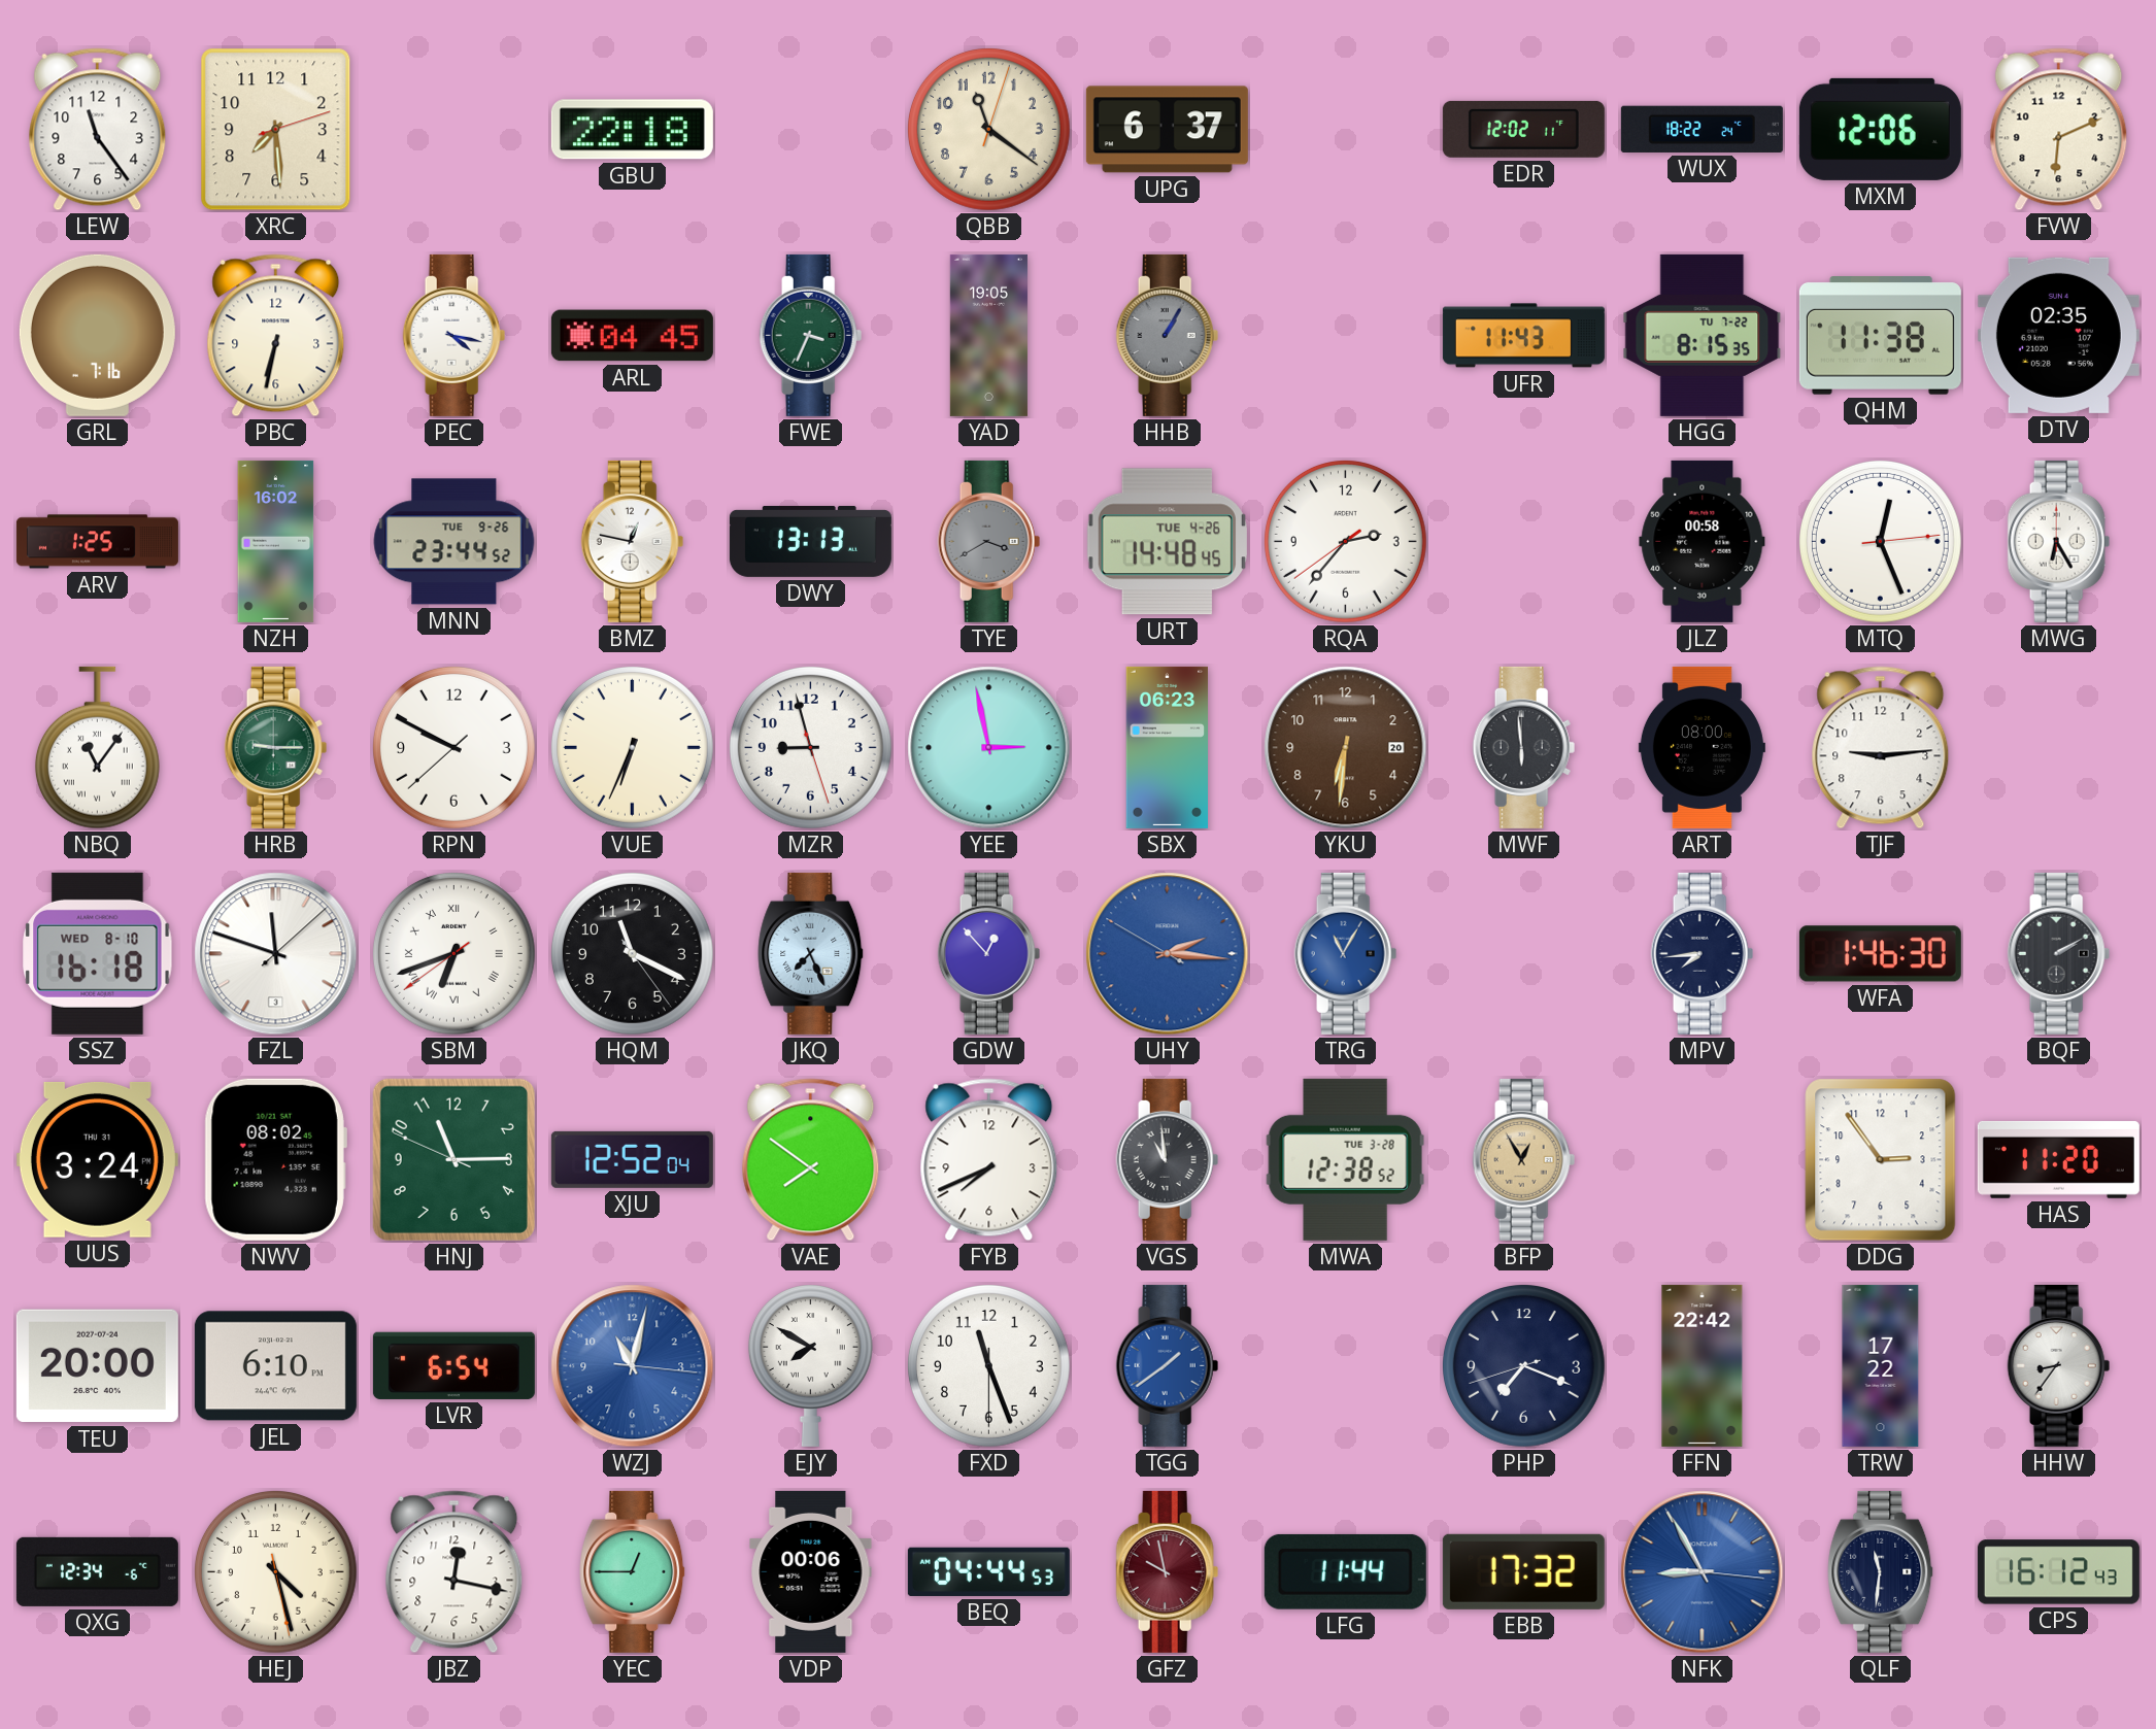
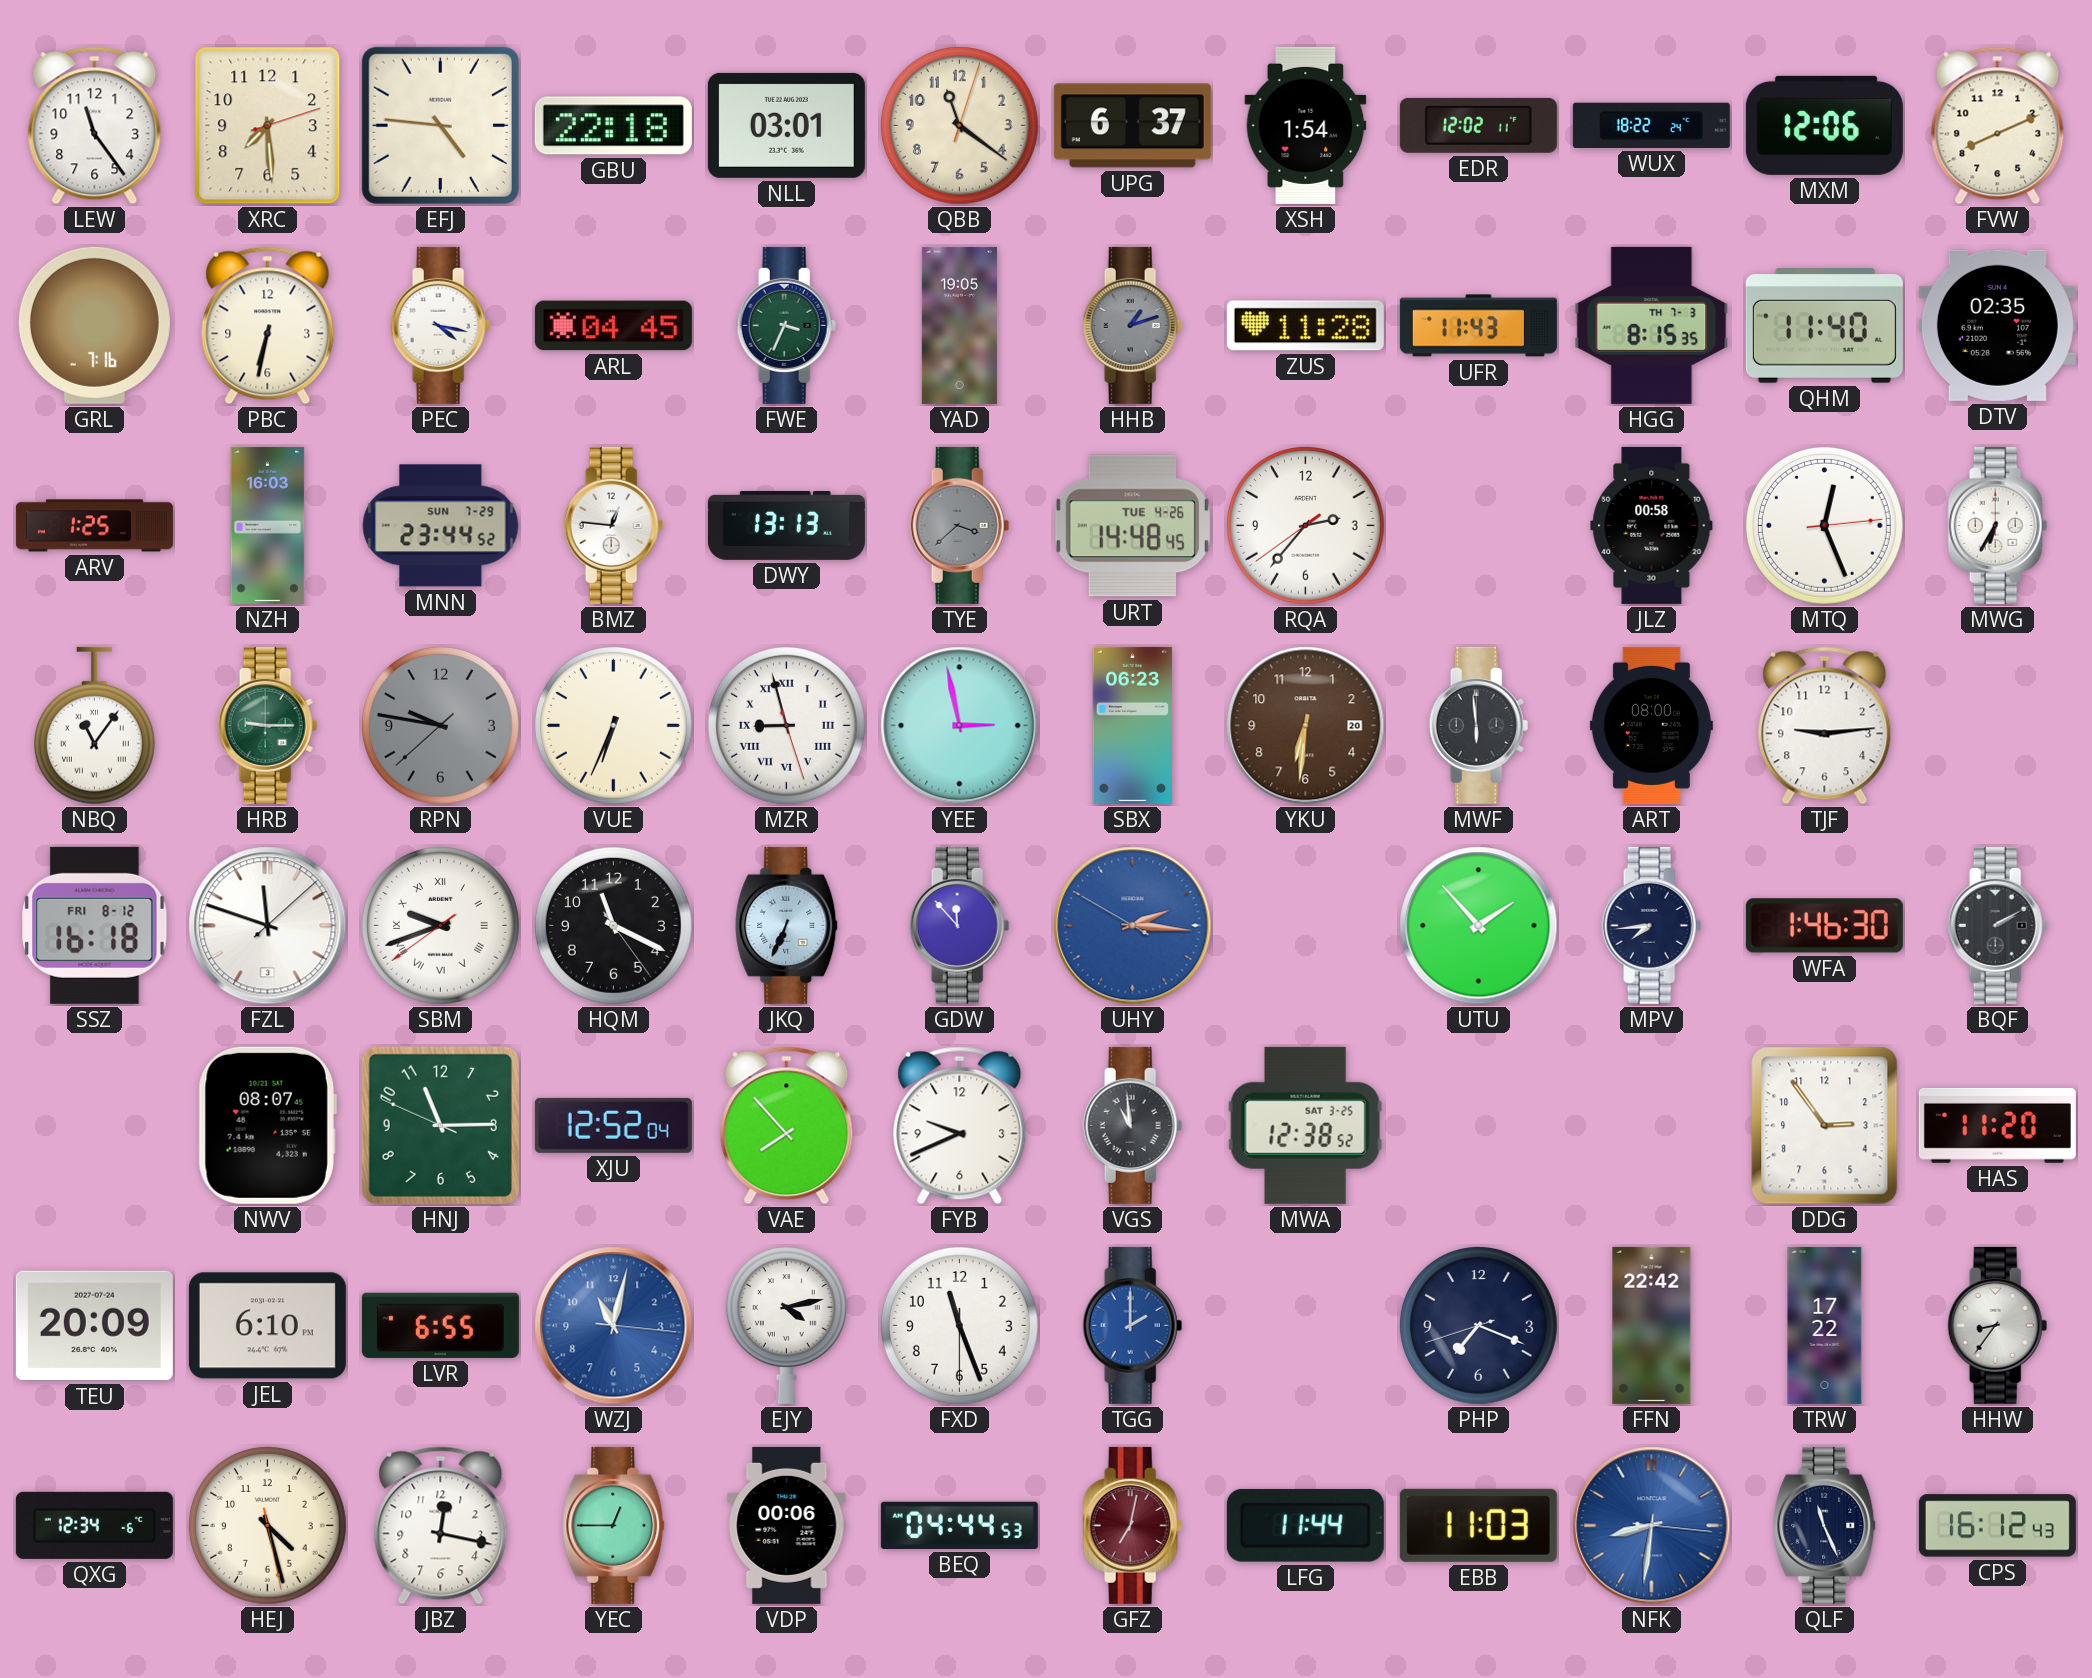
EFJ: none -> 4:46
NLL: none -> 03:01
XSH: none -> 1:54
FVW: 6:11 -> 8:11
HHB: 1:05 -> 1:12
ZUS: none -> 11:28
HGG date: TU 7-22 -> TH 7-3
QHM: 11:38 -> 11:40
NZH: 16:02 -> 16:03
MNN date: TUE 9-26 -> SUN 7-29
BMZ: 12:47 -> 12:46
TYE: 3:40 -> 3:38
MWG: 6:25 -> 6:35
RPN: 9:49 -> 9:46
RPN dial: white -> grey
MZR numerals: Arabic -> Roman
SSZ date: WED 8-10 -> FRI 8-12
SBM: 6:41 -> 9:41
JKQ: 7:26 -> 6:34
GDW: 12:53 -> 11:53
TRG: 11:05 -> none
UTU: none -> 1:53
UUS: 3:24 -> none
NWV: 08:02 -> 08:07
VAE: 7:51 -> 7:53
FYB: 7:41 -> 9:41
MWA date: TUE 3-28 -> SAT 3-25
BFP: 12:55 -> none
TEU: 20:00 -> 20:09
LVR: 6:54 -> 6:55
EJY: 7:50 -> 4:13
TGG: 1:39 -> 2:00
GFZ: 9:58 -> 7:02
EBB: 17:32 -> 11:03
NFK: 8:55 -> 8:31
QLF: 11:31 -> 11:26
